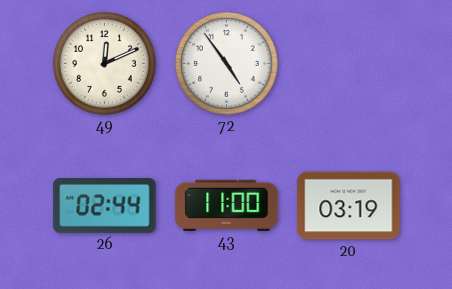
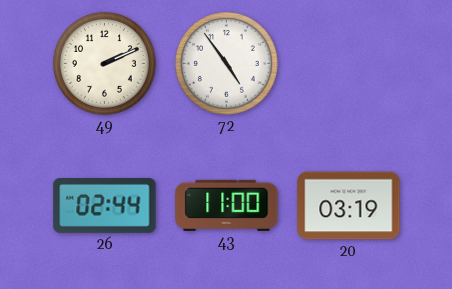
49: 12:11 -> 2:11
